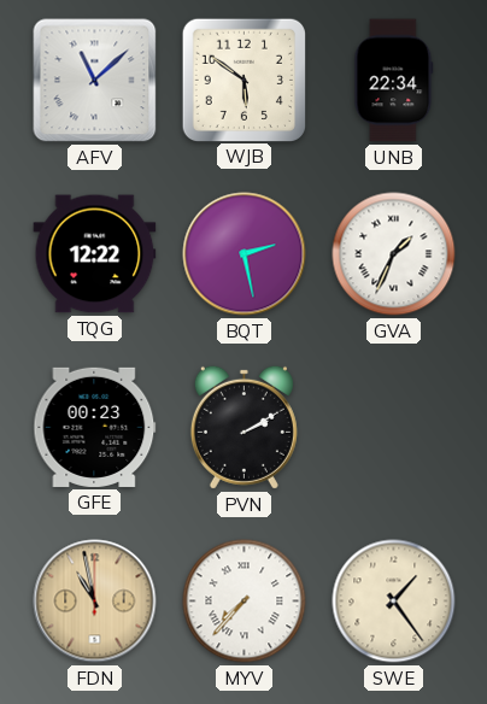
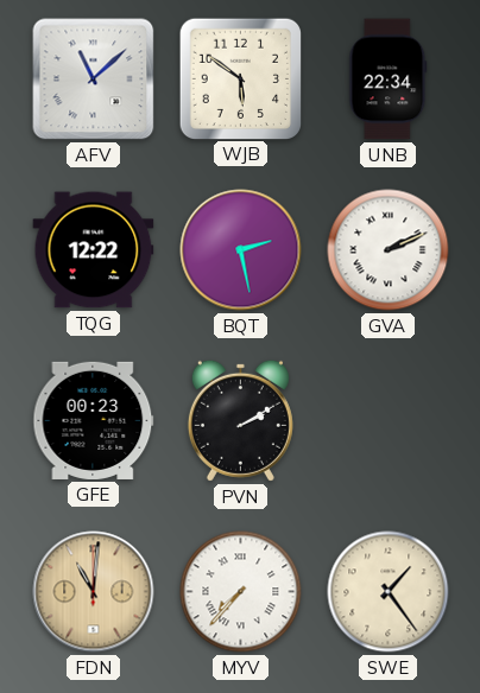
GVA: 1:34 -> 2:11
FDN: 10:58 -> 11:01
